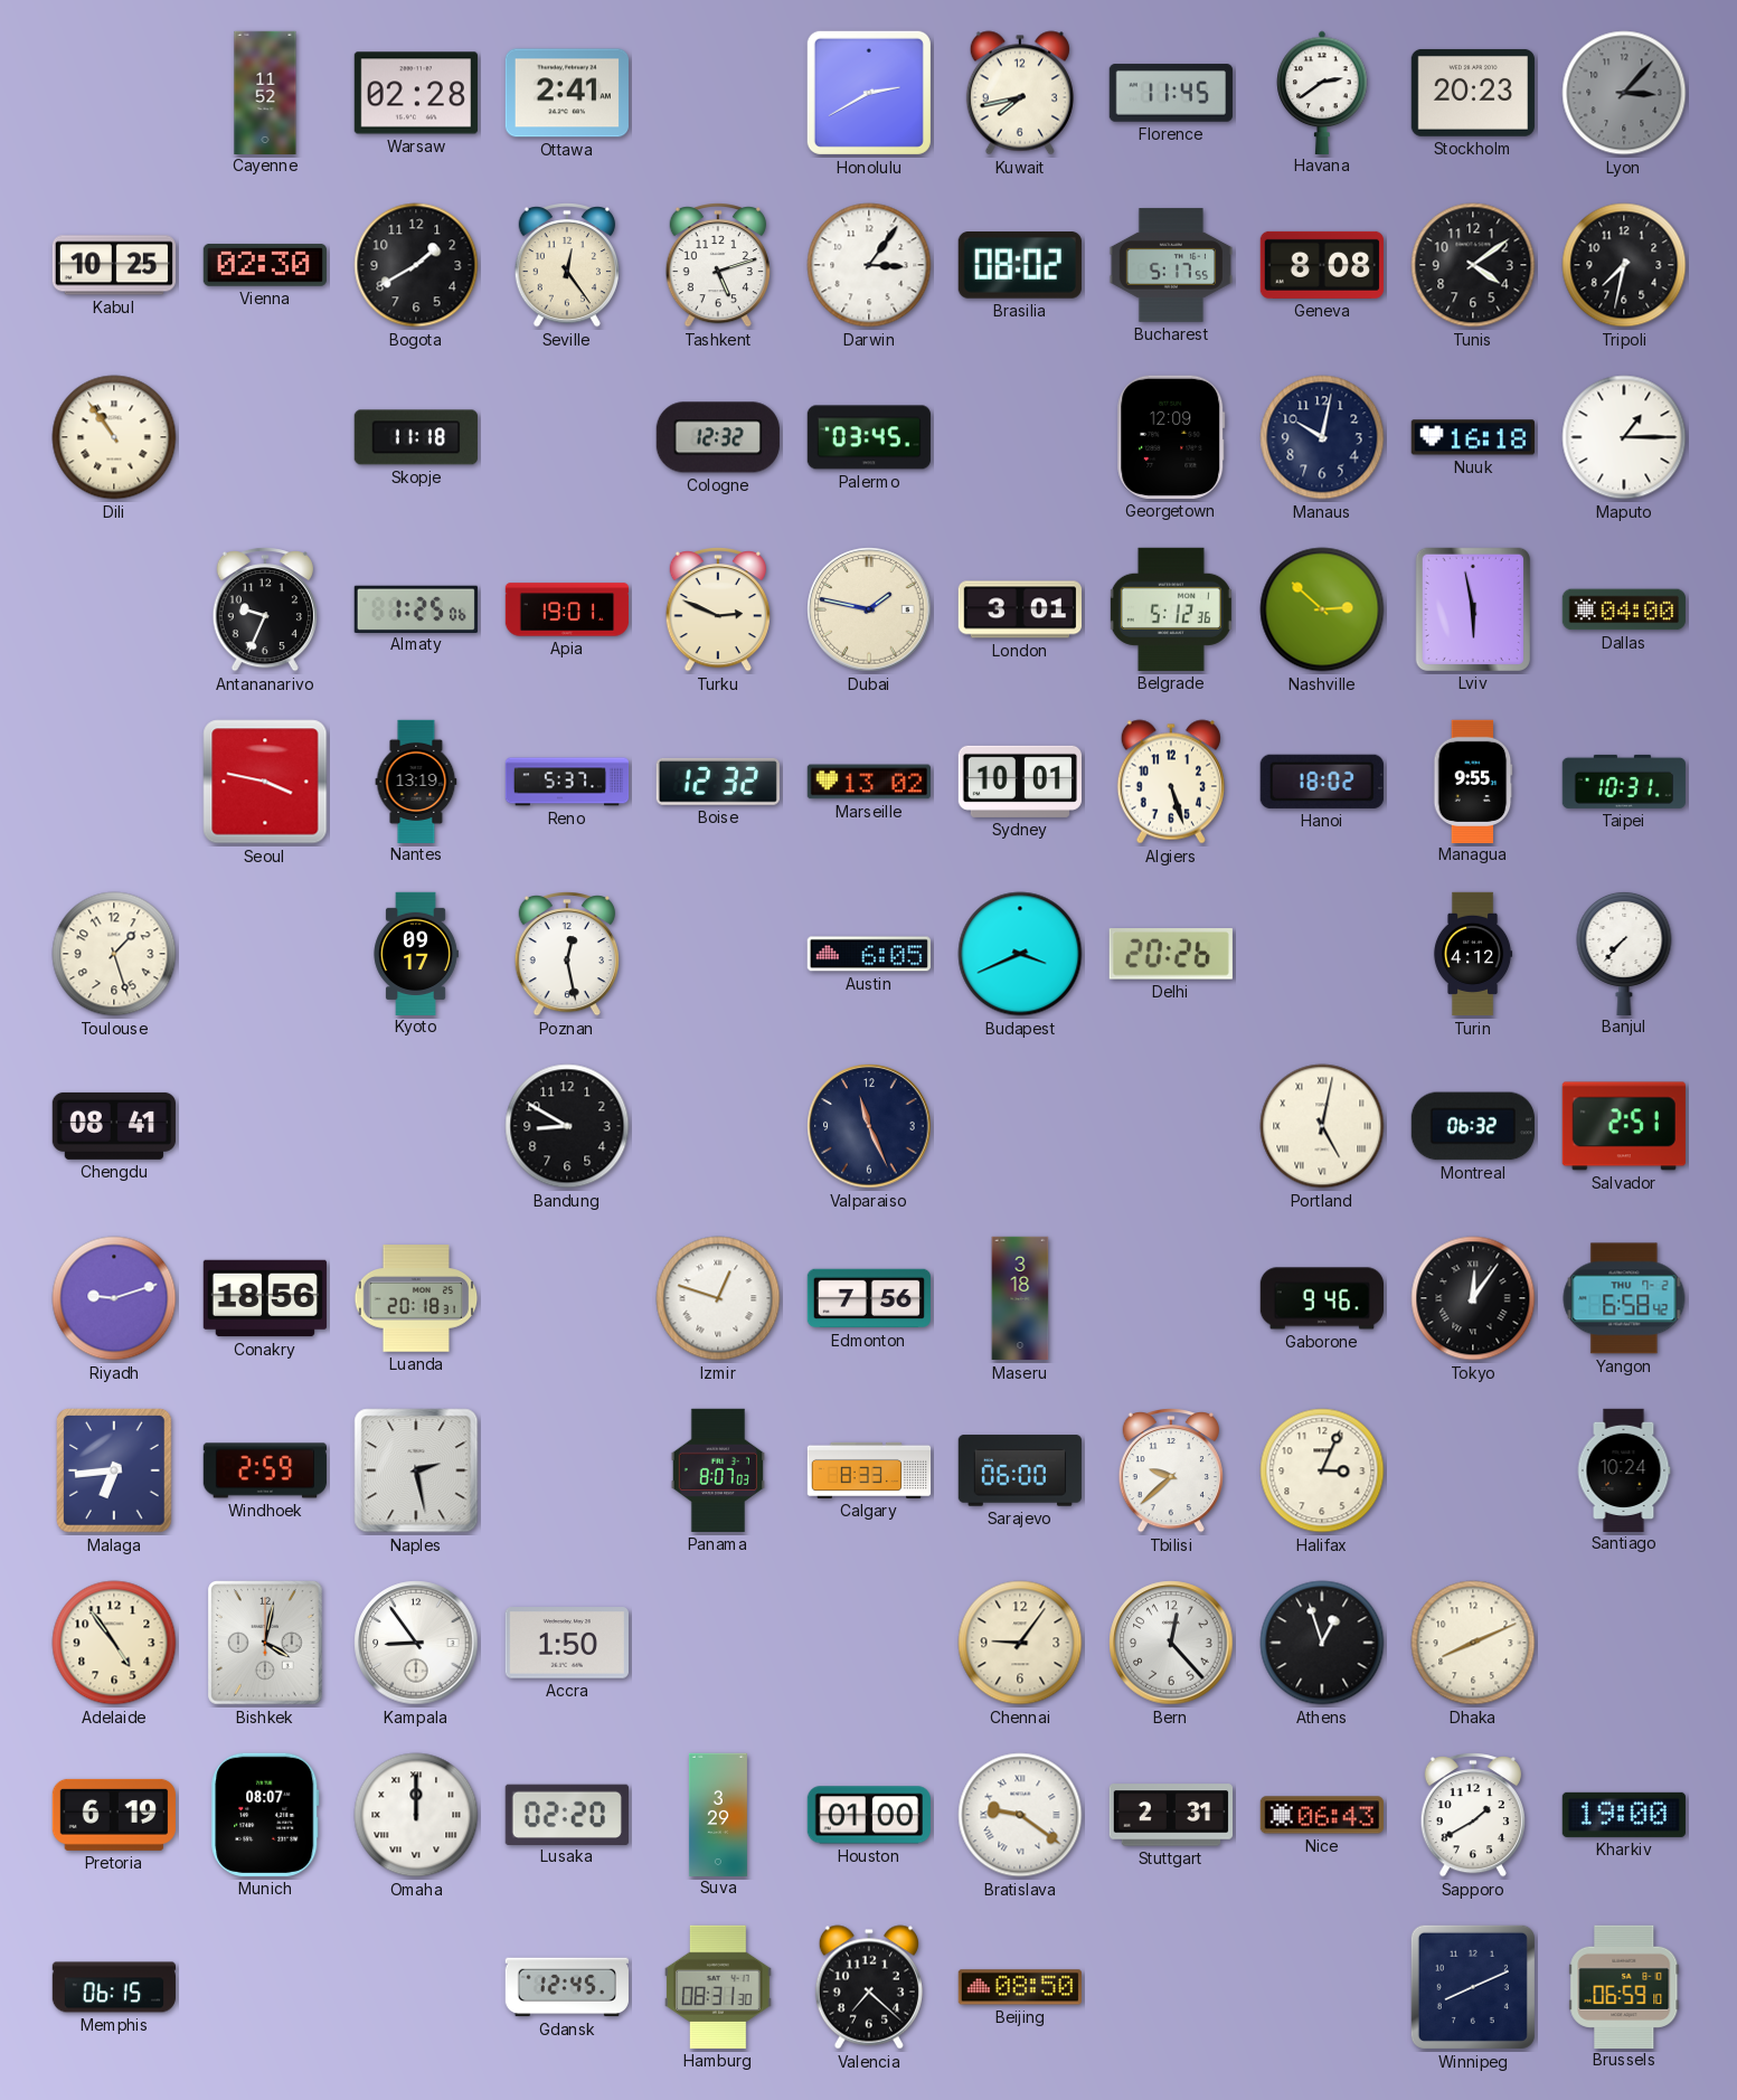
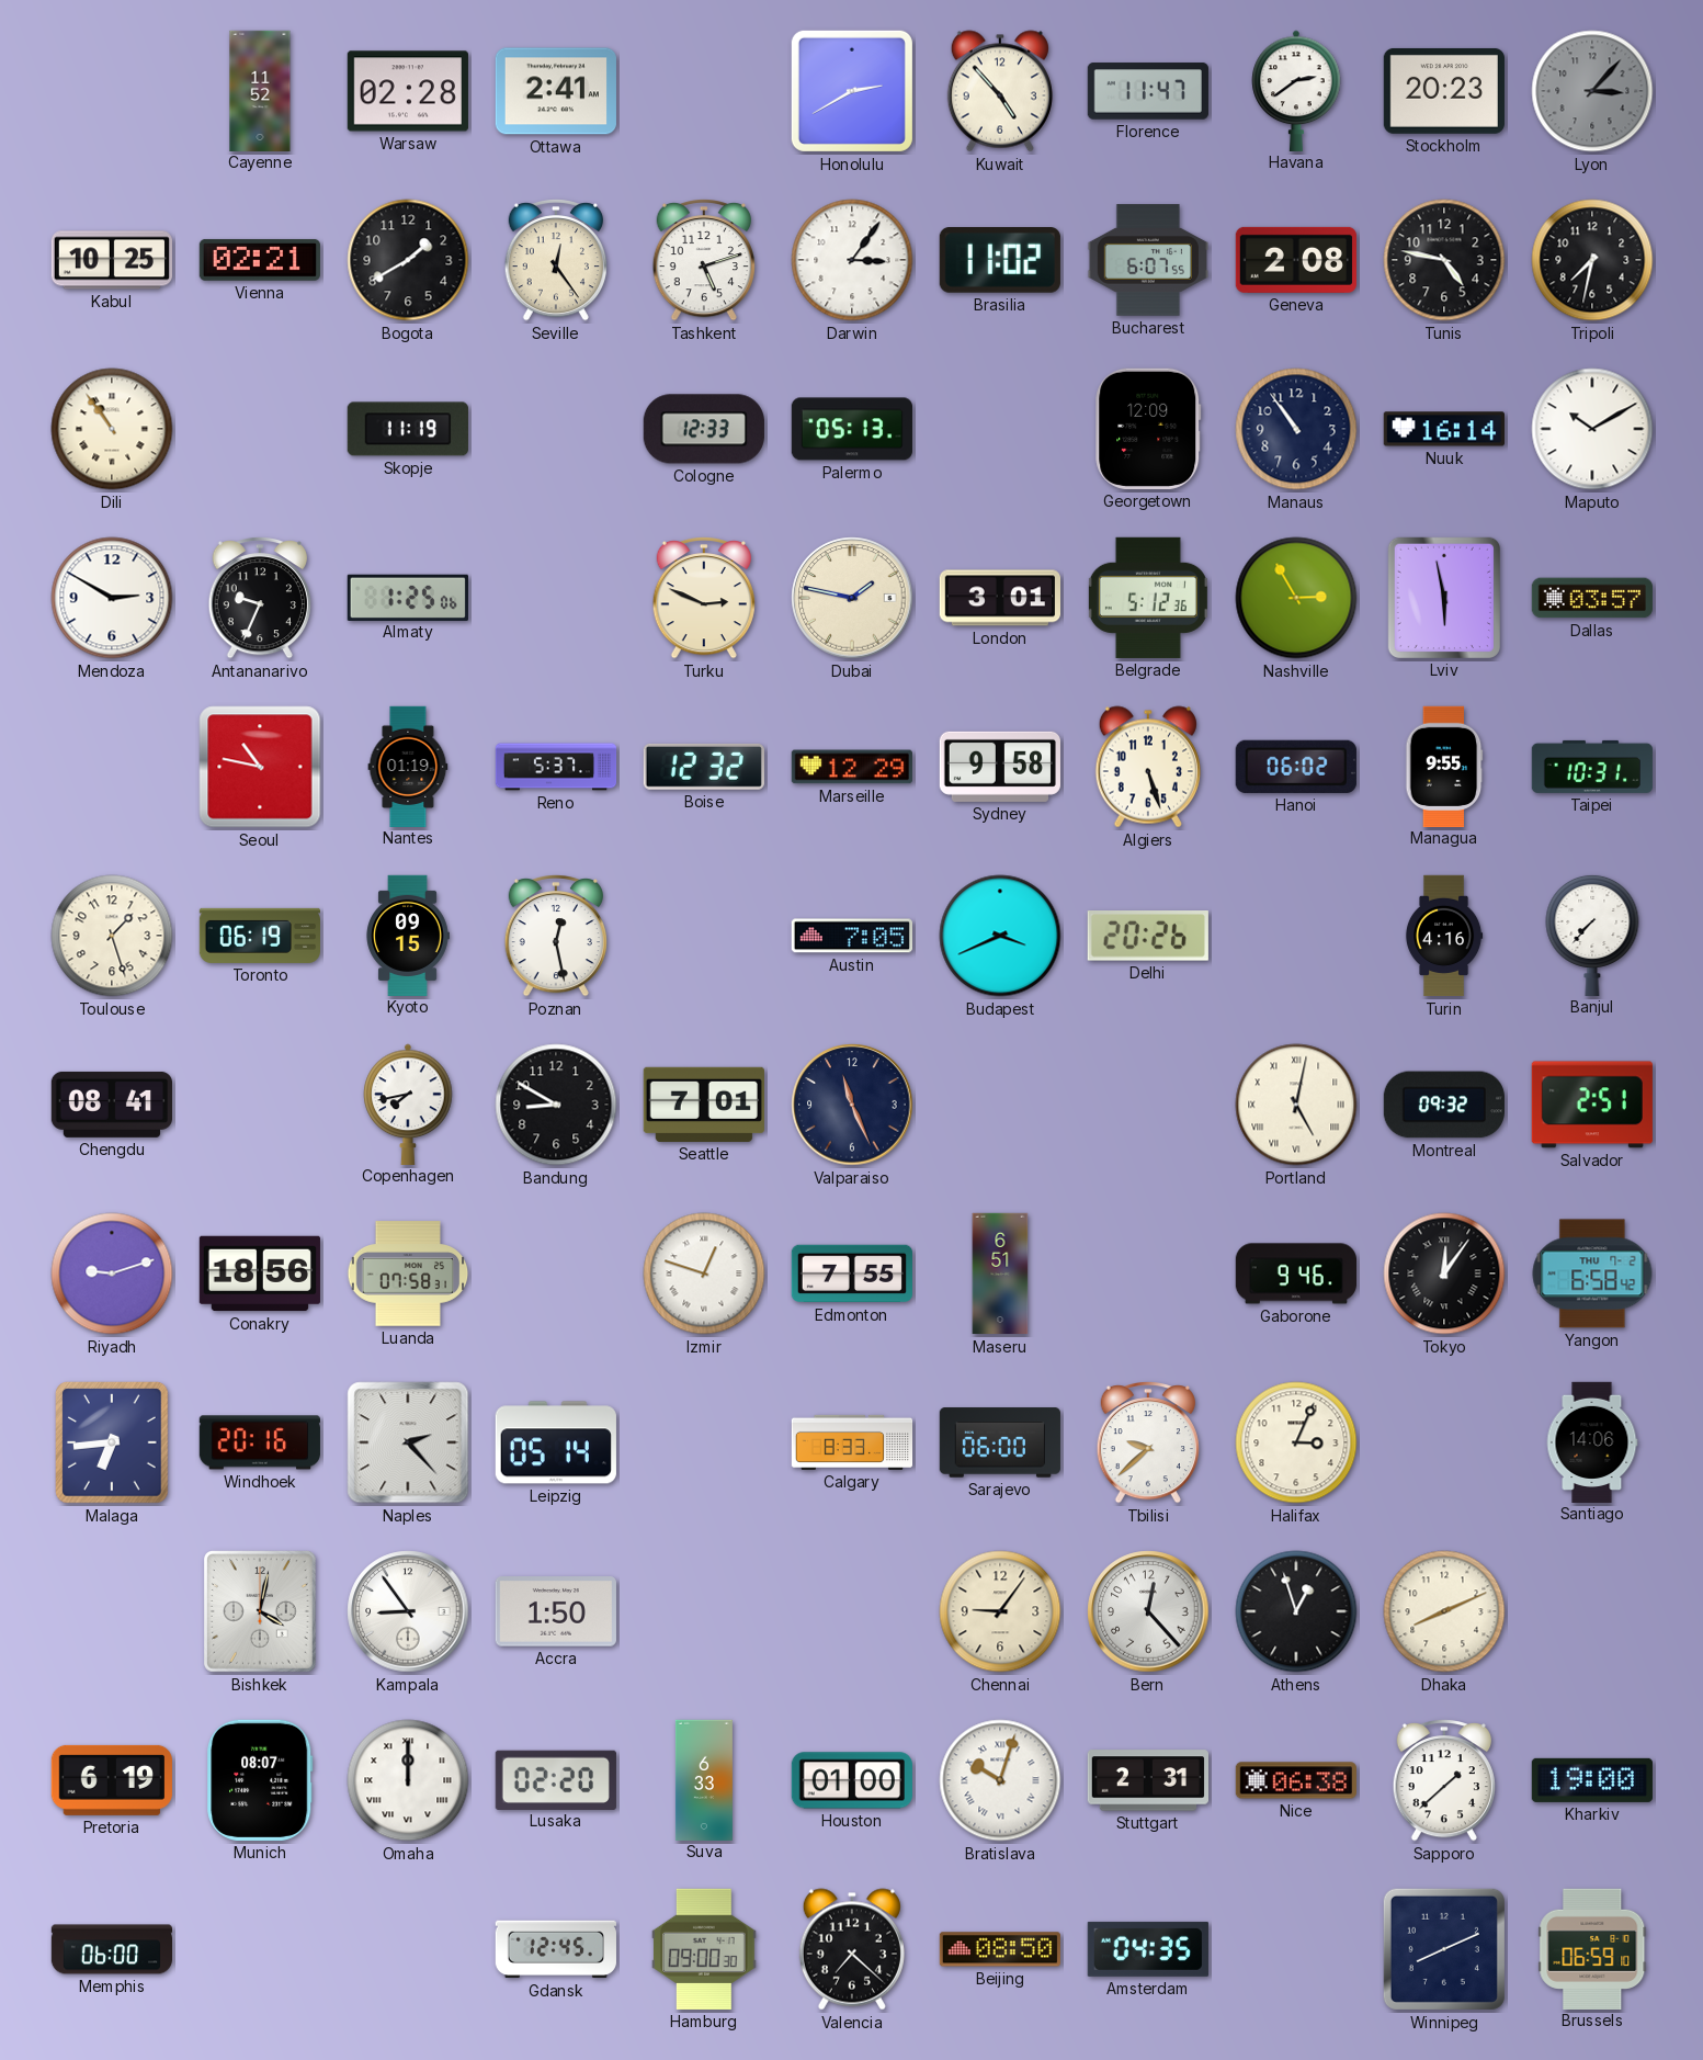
Kuwait: 7:43 -> 4:53
Florence: 11:45 -> 11:47
Vienna: 02:30 -> 02:21
Brasilia: 08:02 -> 11:02
Bucharest: 5:17 -> 6:07
Geneva: 8:08 -> 2:08
Tunis: 4:09 -> 4:47
Skopje: 11:18 -> 11:19
Cologne: 12:32 -> 12:33
Palermo: 03:45 -> 05:13
Manaus: 10:02 -> 10:54
Nuuk: 16:18 -> 16:14
Maputo: 1:15 -> 10:10
Mendoza: none -> 2:50
Apia: 19:01 -> none
Nashville: 2:52 -> 2:55
Dallas: 04:00 -> 03:57
Seoul: 3:47 -> 10:47
Nantes: 13:19 -> 01:19
Marseille: 13:02 -> 12:29
Sydney: 10:01 -> 9:58
Hanoi: 18:02 -> 06:02
Toronto: none -> 06:19
Kyoto: 09:17 -> 09:15
Austin: 6:05 -> 7:05
Turin: 4:12 -> 4:16
Copenhagen: none -> 7:43
Seattle: none -> 7:01
Montreal: 06:32 -> 09:32
Luanda: 20:18 -> 07:58
Edmonton: 7:56 -> 7:55
Maseru: 3:18 -> 6:51
Windhoek: 2:59 -> 20:16
Naples: 2:28 -> 2:23
Leipzig: none -> 05:14
Panama: 8:07 -> none
Santiago: 10:24 -> 14:06
Adelaide: 4:54 -> none
Suva: 3:29 -> 6:33
Bratislava: 9:21 -> 10:03
Nice: 06:43 -> 06:38
Sapporo: 1:40 -> 1:38
Memphis: 06:15 -> 06:00
Hamburg: 08:31 -> 09:00
Amsterdam: none -> 04:35
